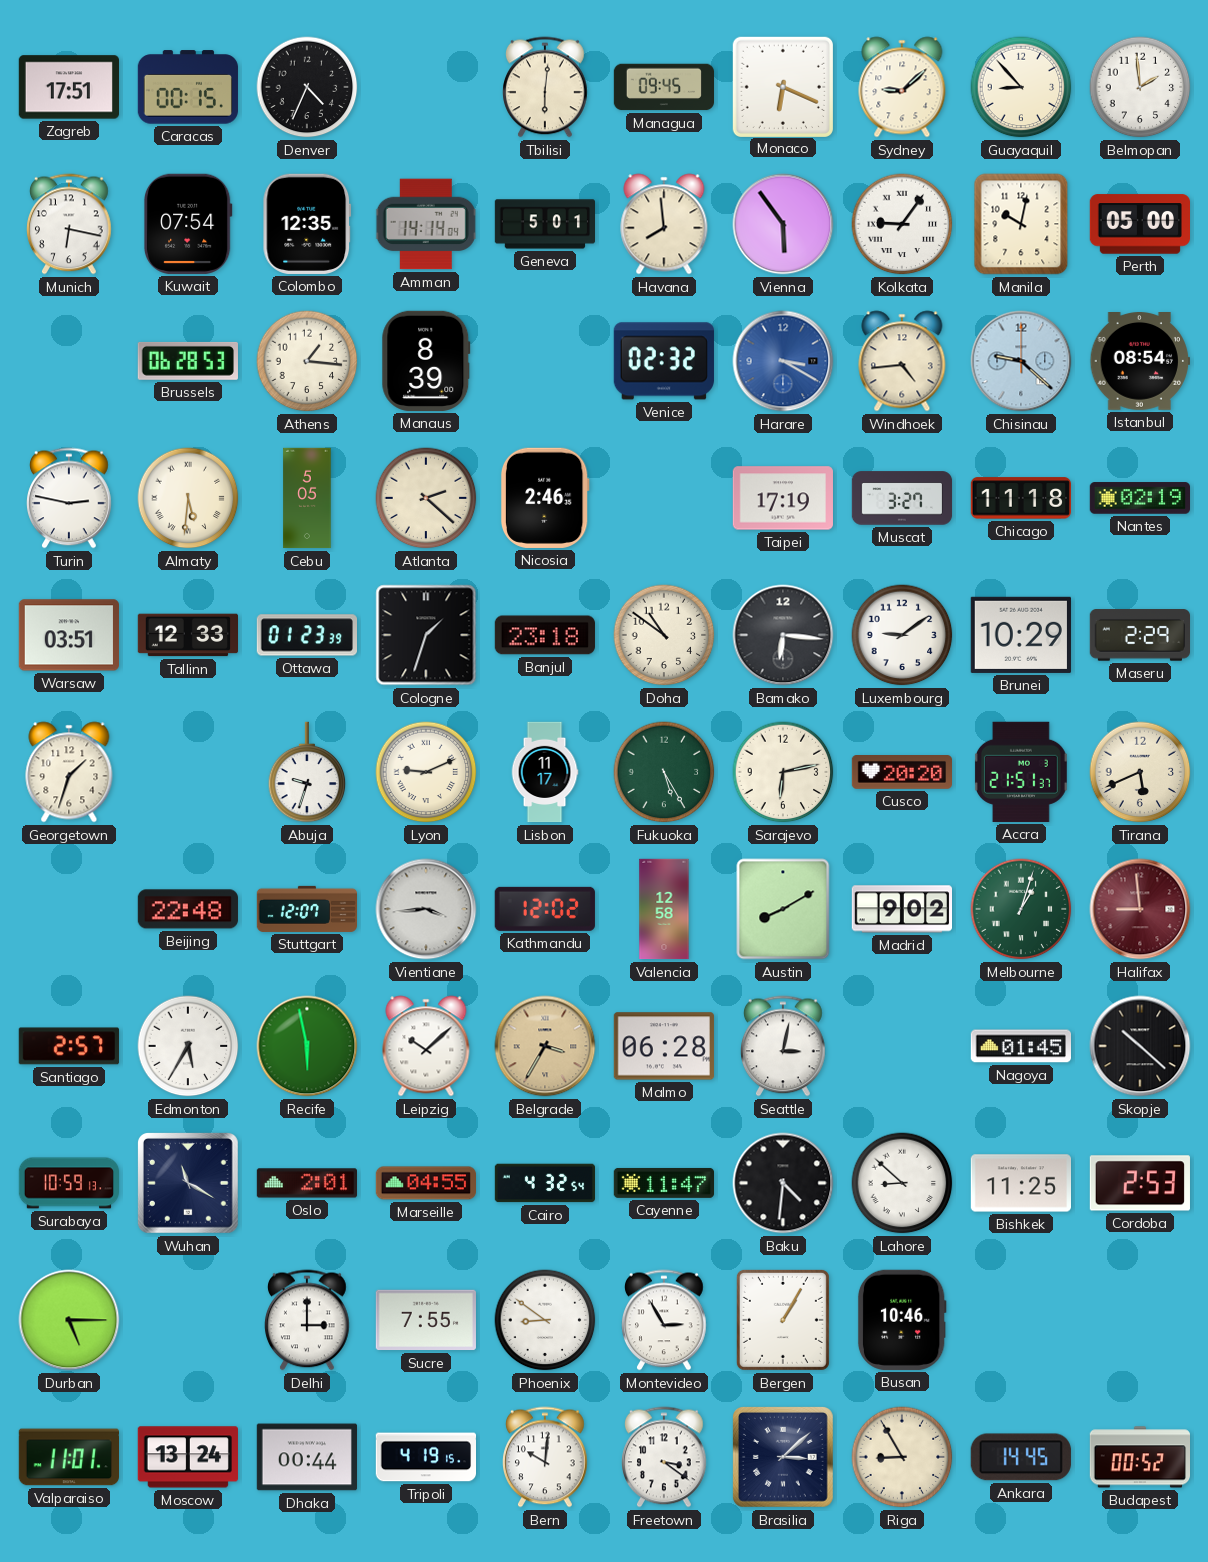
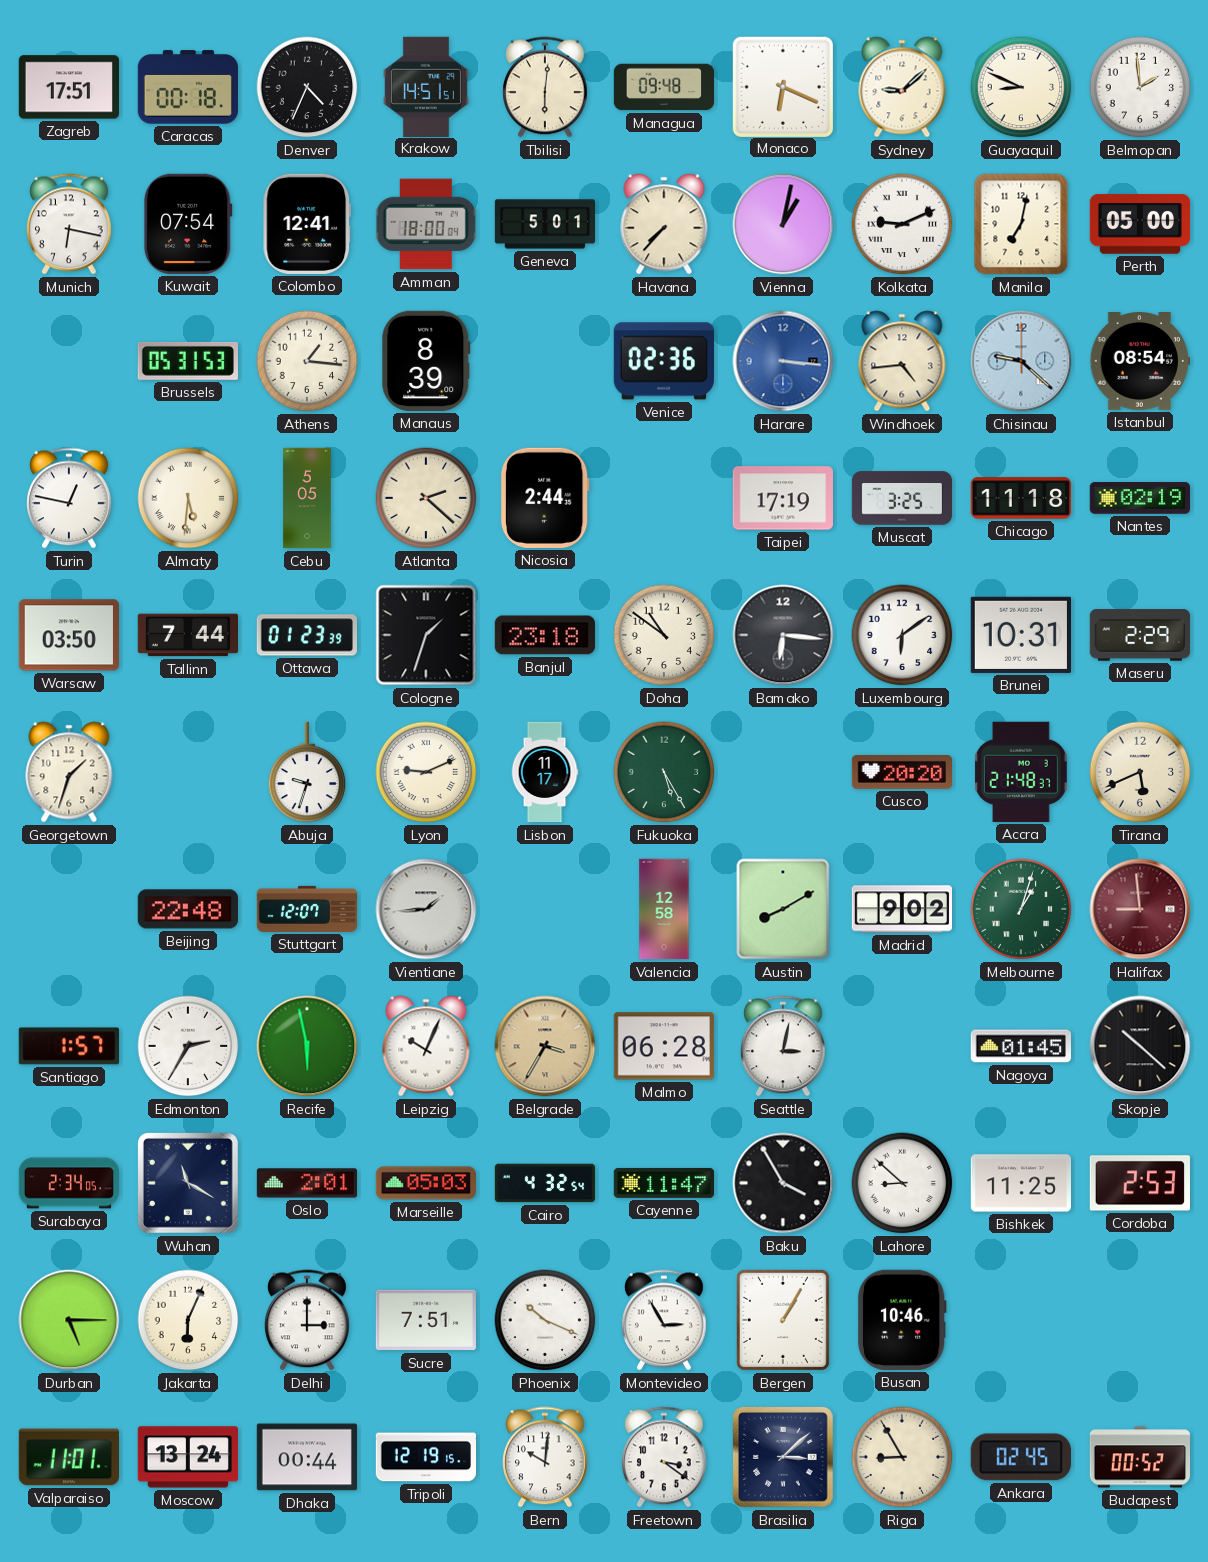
Caracas: 00:15 -> 00:18
Krakow: none -> 14:51
Managua: 09:45 -> 09:48
Guayaquil: 8:53 -> 8:49
Colombo: 12:35 -> 12:41
Amman: 14:14 -> 18:00
Havana: 7:59 -> 7:37
Vienna: 5:54 -> 1:02
Kolkata: 9:06 -> 9:11
Manila: 10:02 -> 7:02
Brussels: 06:28 -> 05:31
Venice: 02:32 -> 02:36
Harare: 3:20 -> 3:16
Turin: 2:47 -> 12:47
Nicosia: 2:46 -> 2:44
Muscat: 3:27 -> 3:25
Warsaw: 03:51 -> 03:50
Tallinn: 12:33 -> 7:44
Luxembourg: 9:09 -> 6:09
Brunei: 10:29 -> 10:31
Sarajevo: 6:13 -> none
Accra: 21:51 -> 21:48
Vientiane: 3:44 -> 1:44
Kathmandu: 12:02 -> none
Santiago: 2:57 -> 1:57
Edmonton: 5:35 -> 2:35
Leipzig: 10:08 -> 10:04
Surabaya: 10:59 -> 2:34
Marseille: 04:55 -> 05:03
Baku: 4:31 -> 3:55
Jakarta: none -> 6:04
Sucre: 7:55 -> 7:51
Phoenix: 8:51 -> 10:19
Tripoli: 4:19 -> 12:19
Ankara: 14:45 -> 02:45
